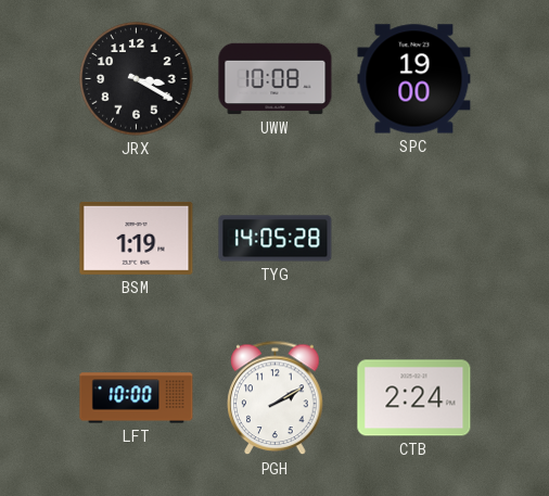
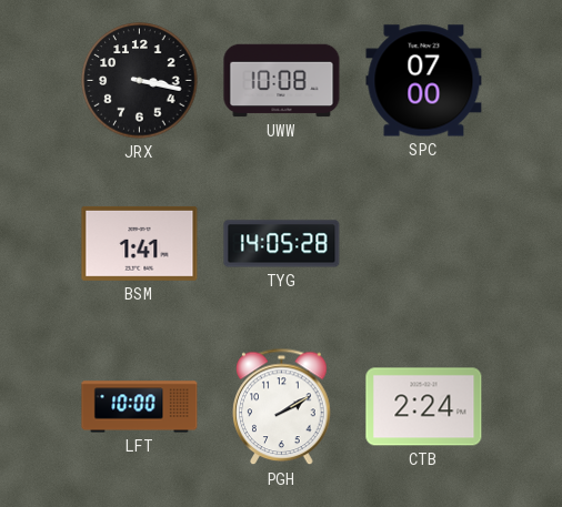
JRX: 3:20 -> 3:17
SPC: 19:00 -> 07:00
BSM: 1:19 -> 1:41
